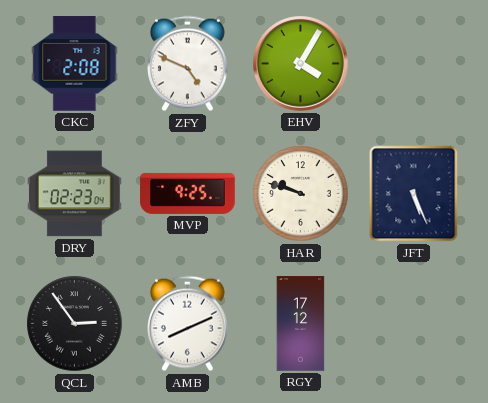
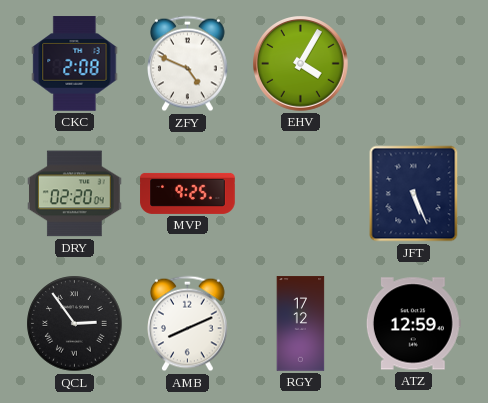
DRY: 02:23 -> 02:20
HAR: 9:48 -> none
ATZ: none -> 12:59
